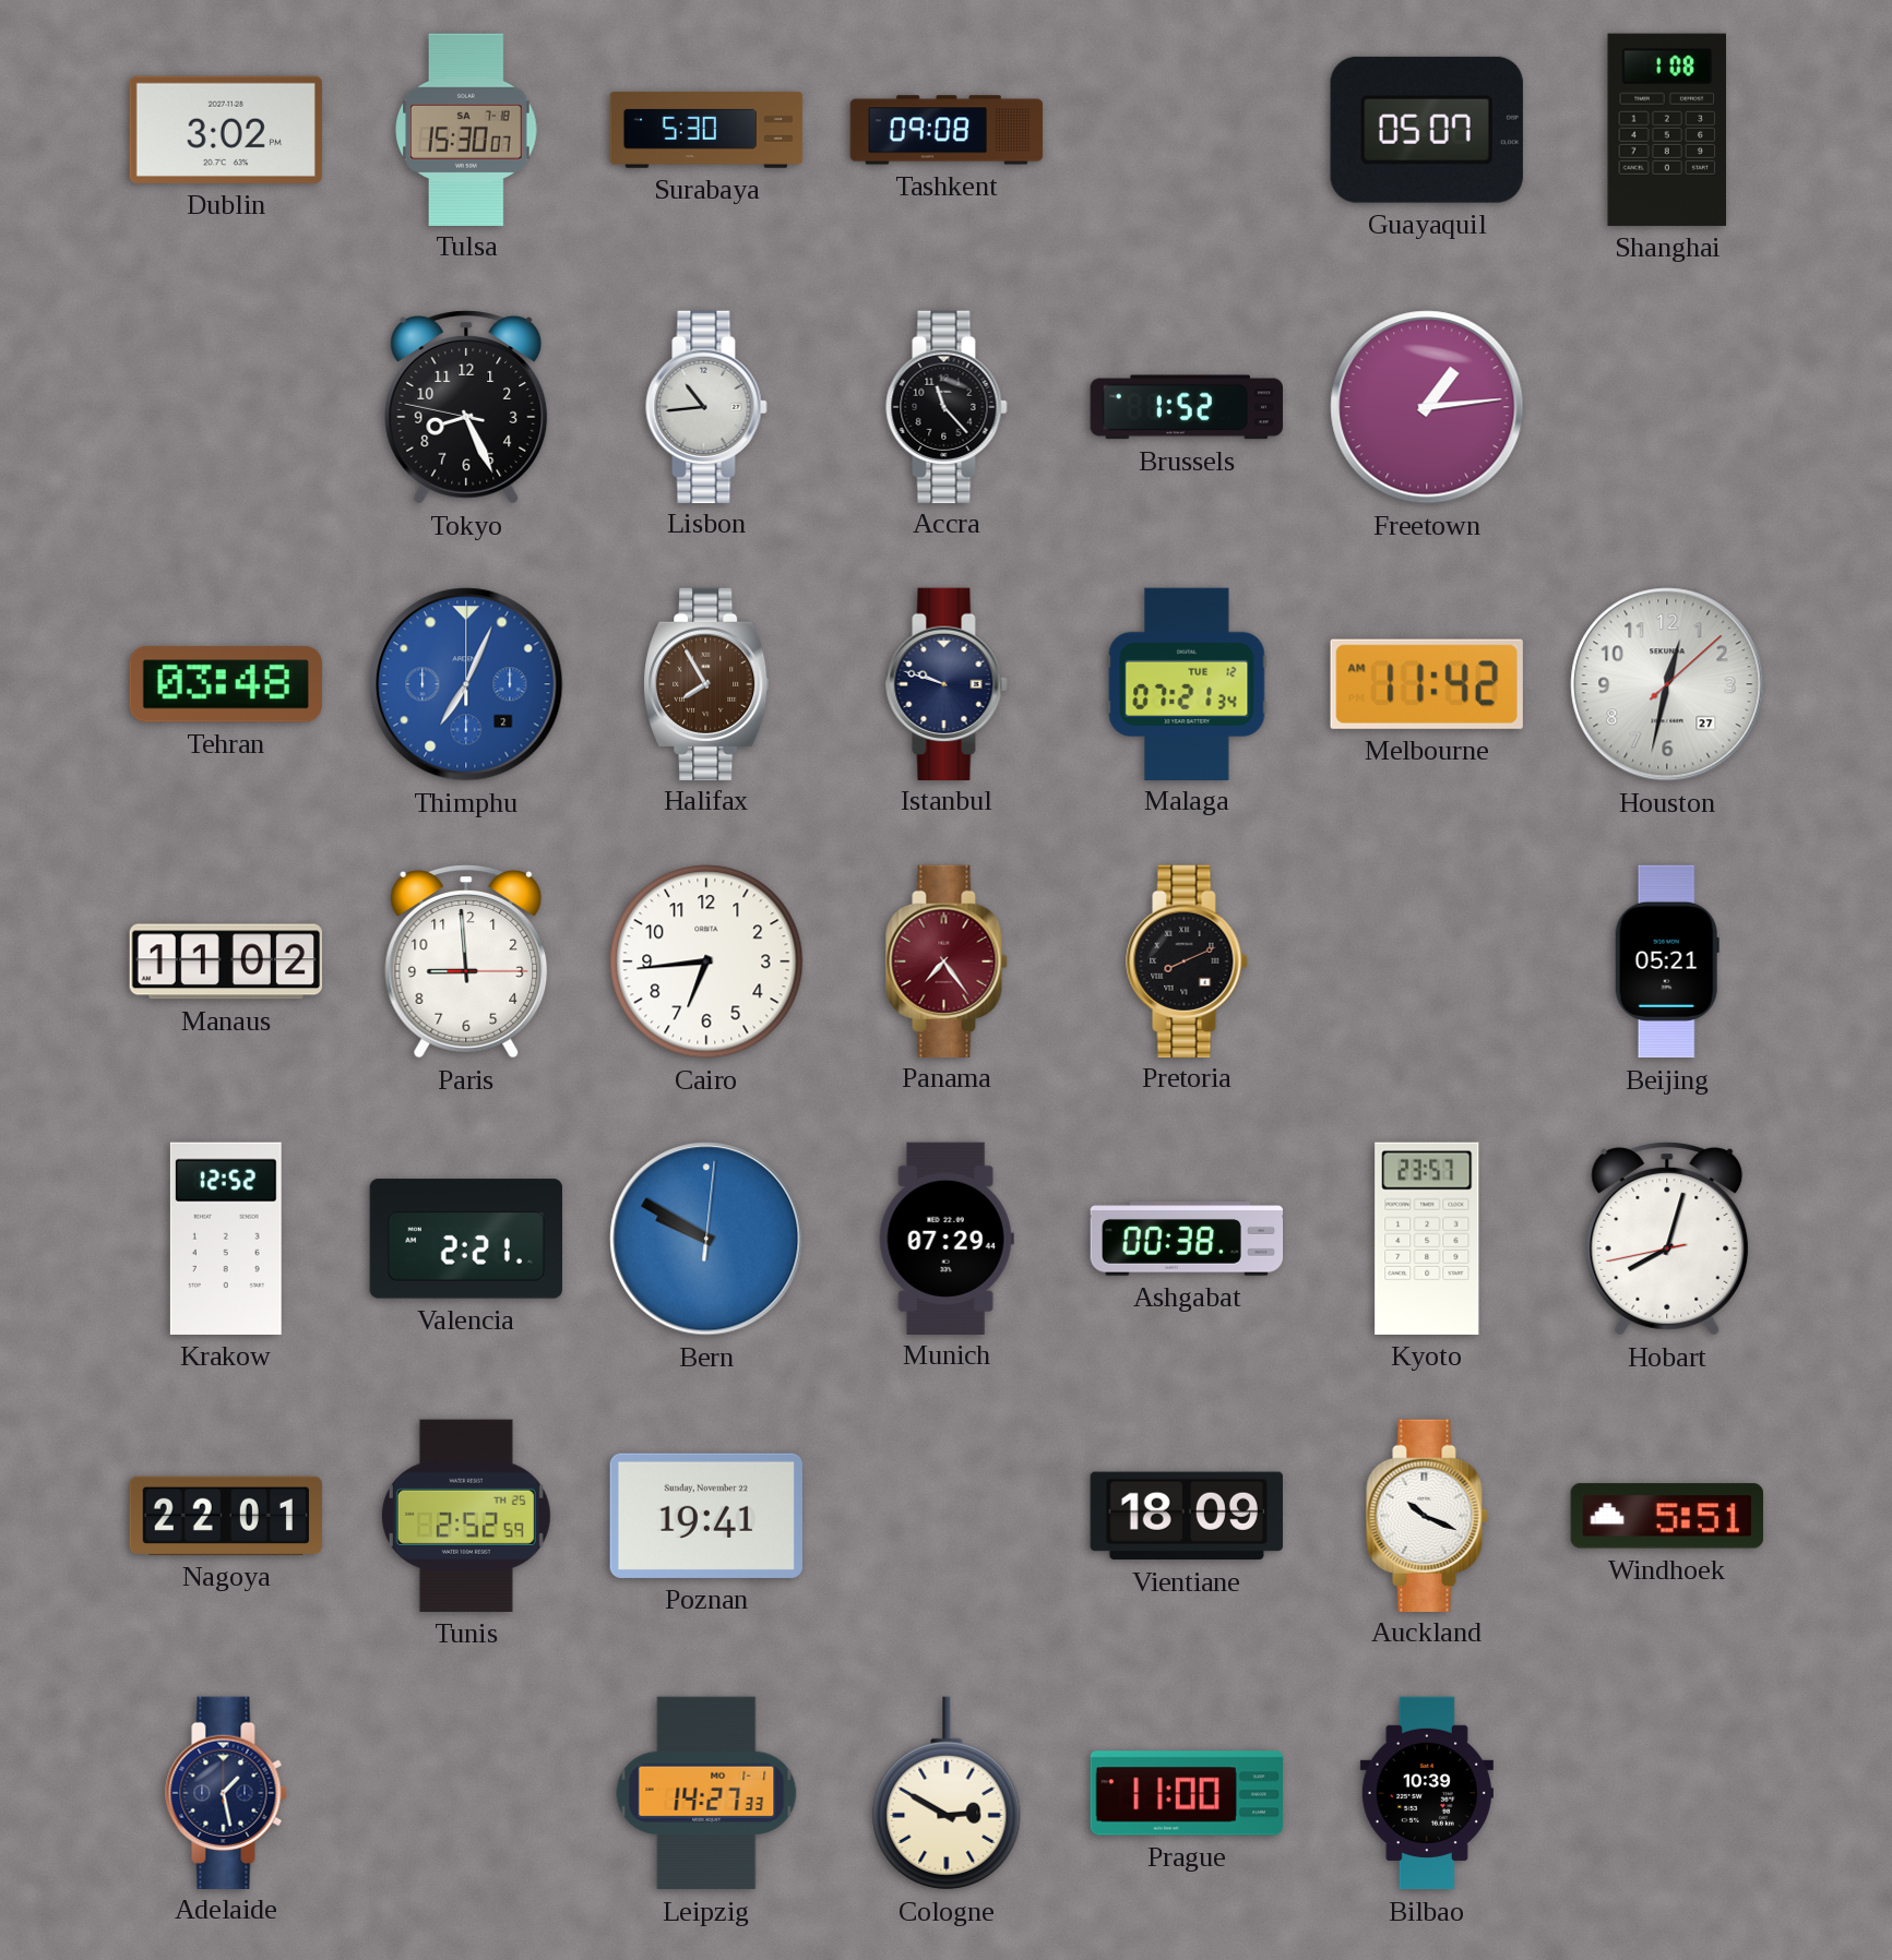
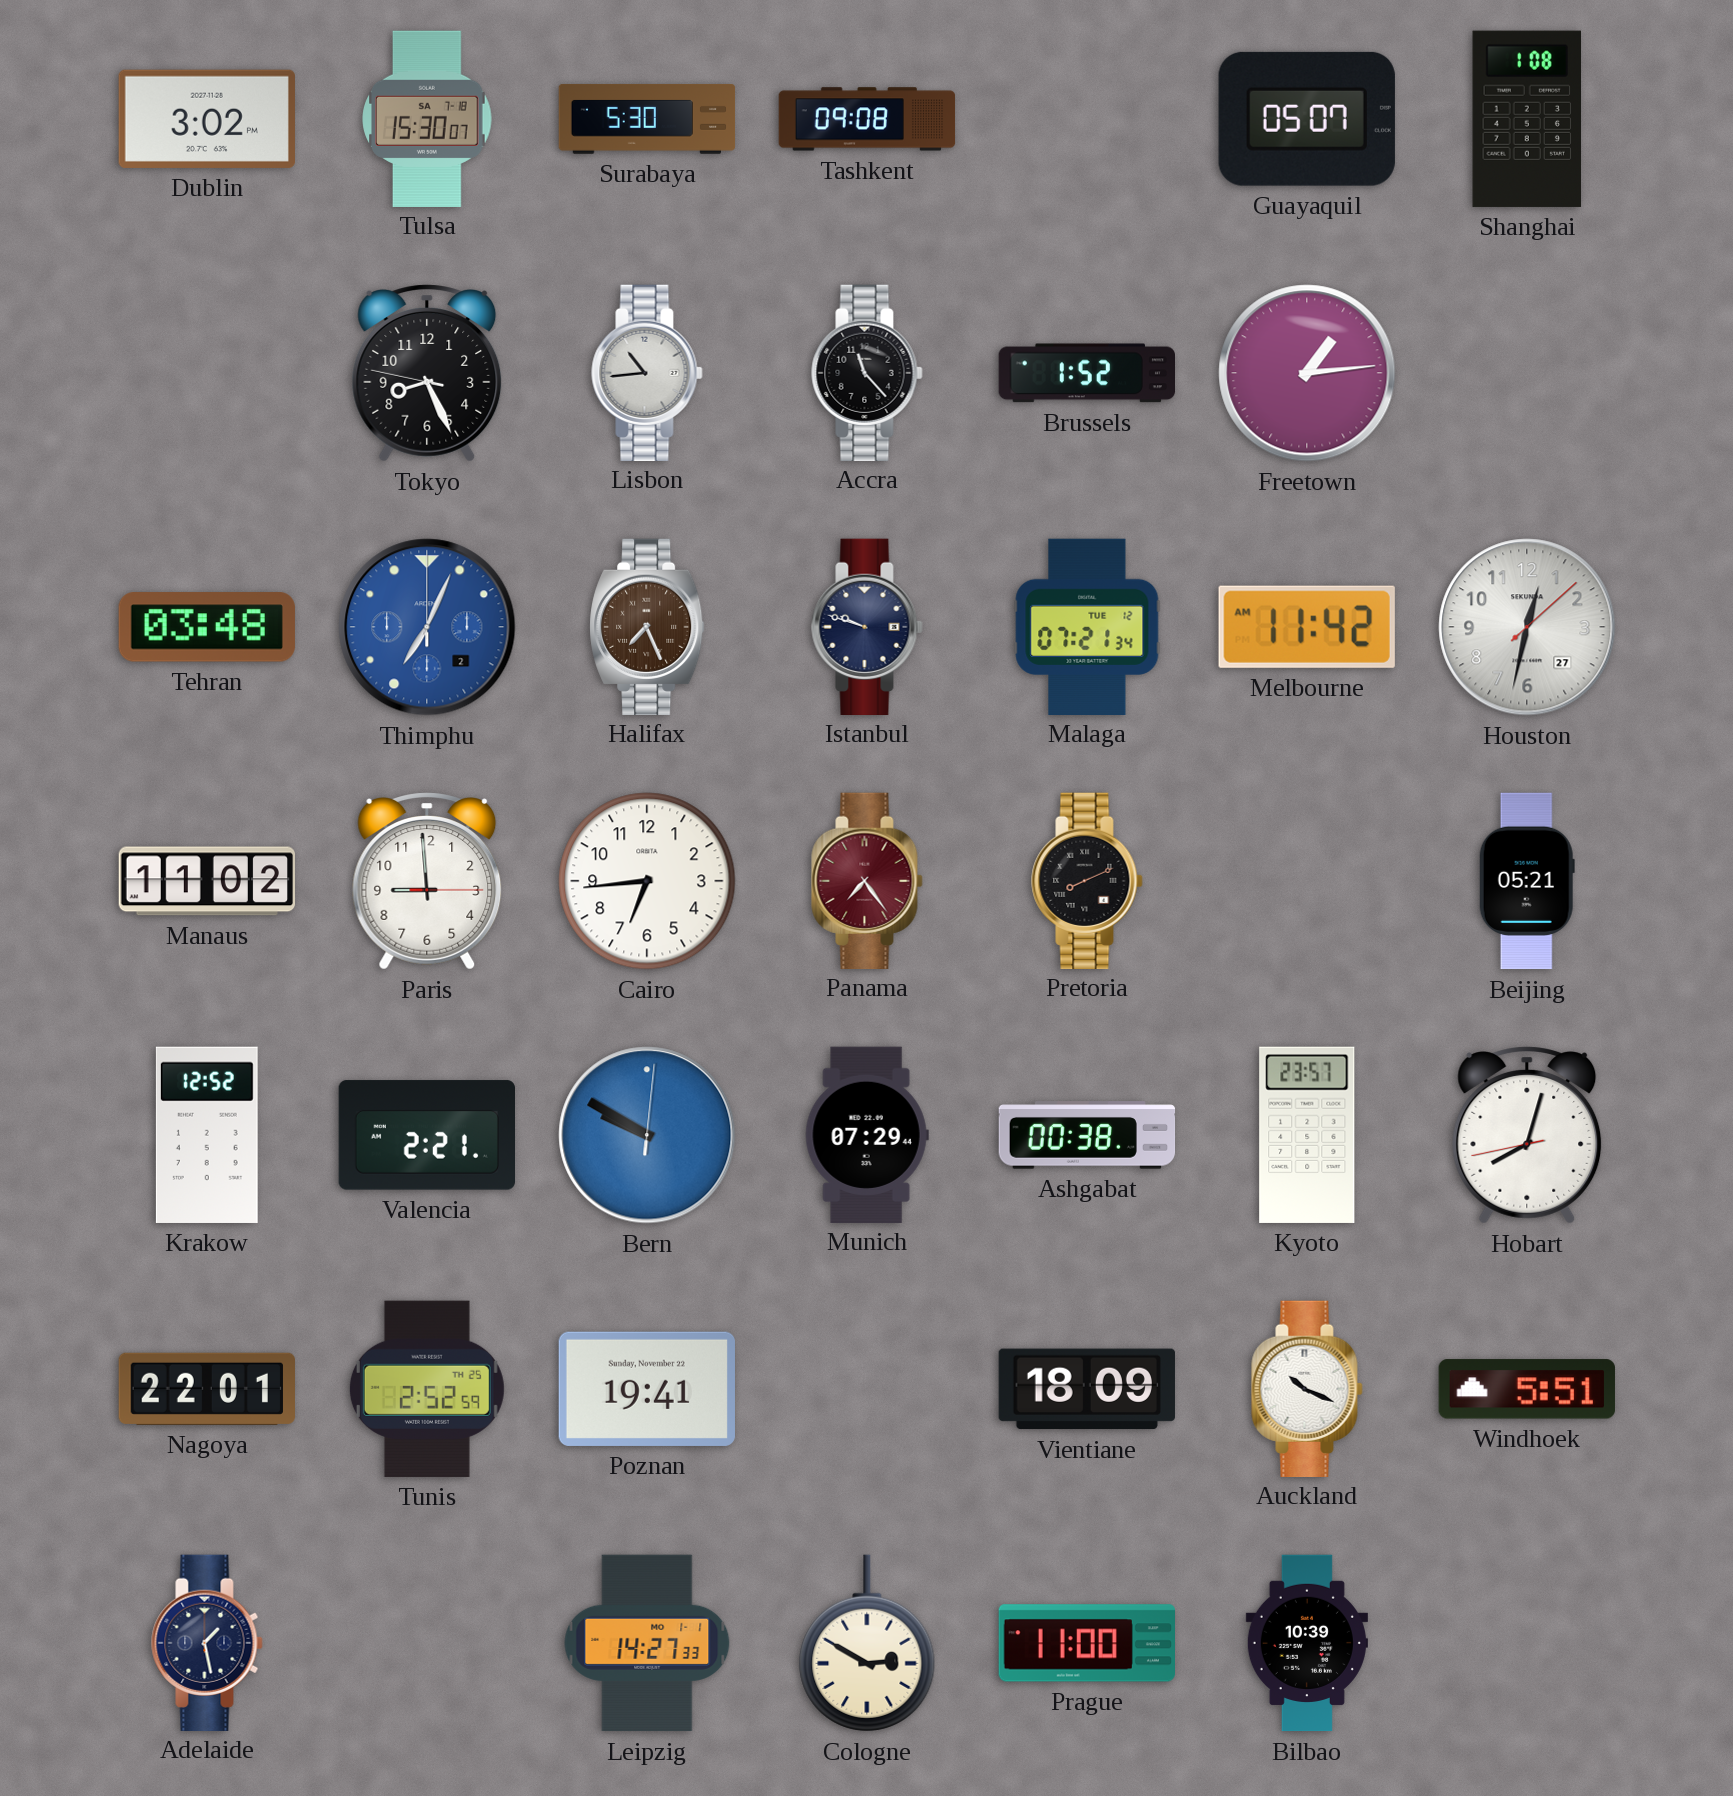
Halifax: 7:55 -> 7:26
